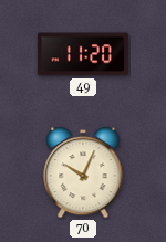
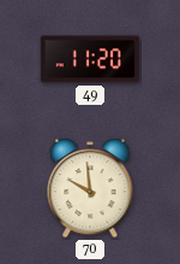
70: 10:04 -> 9:59
